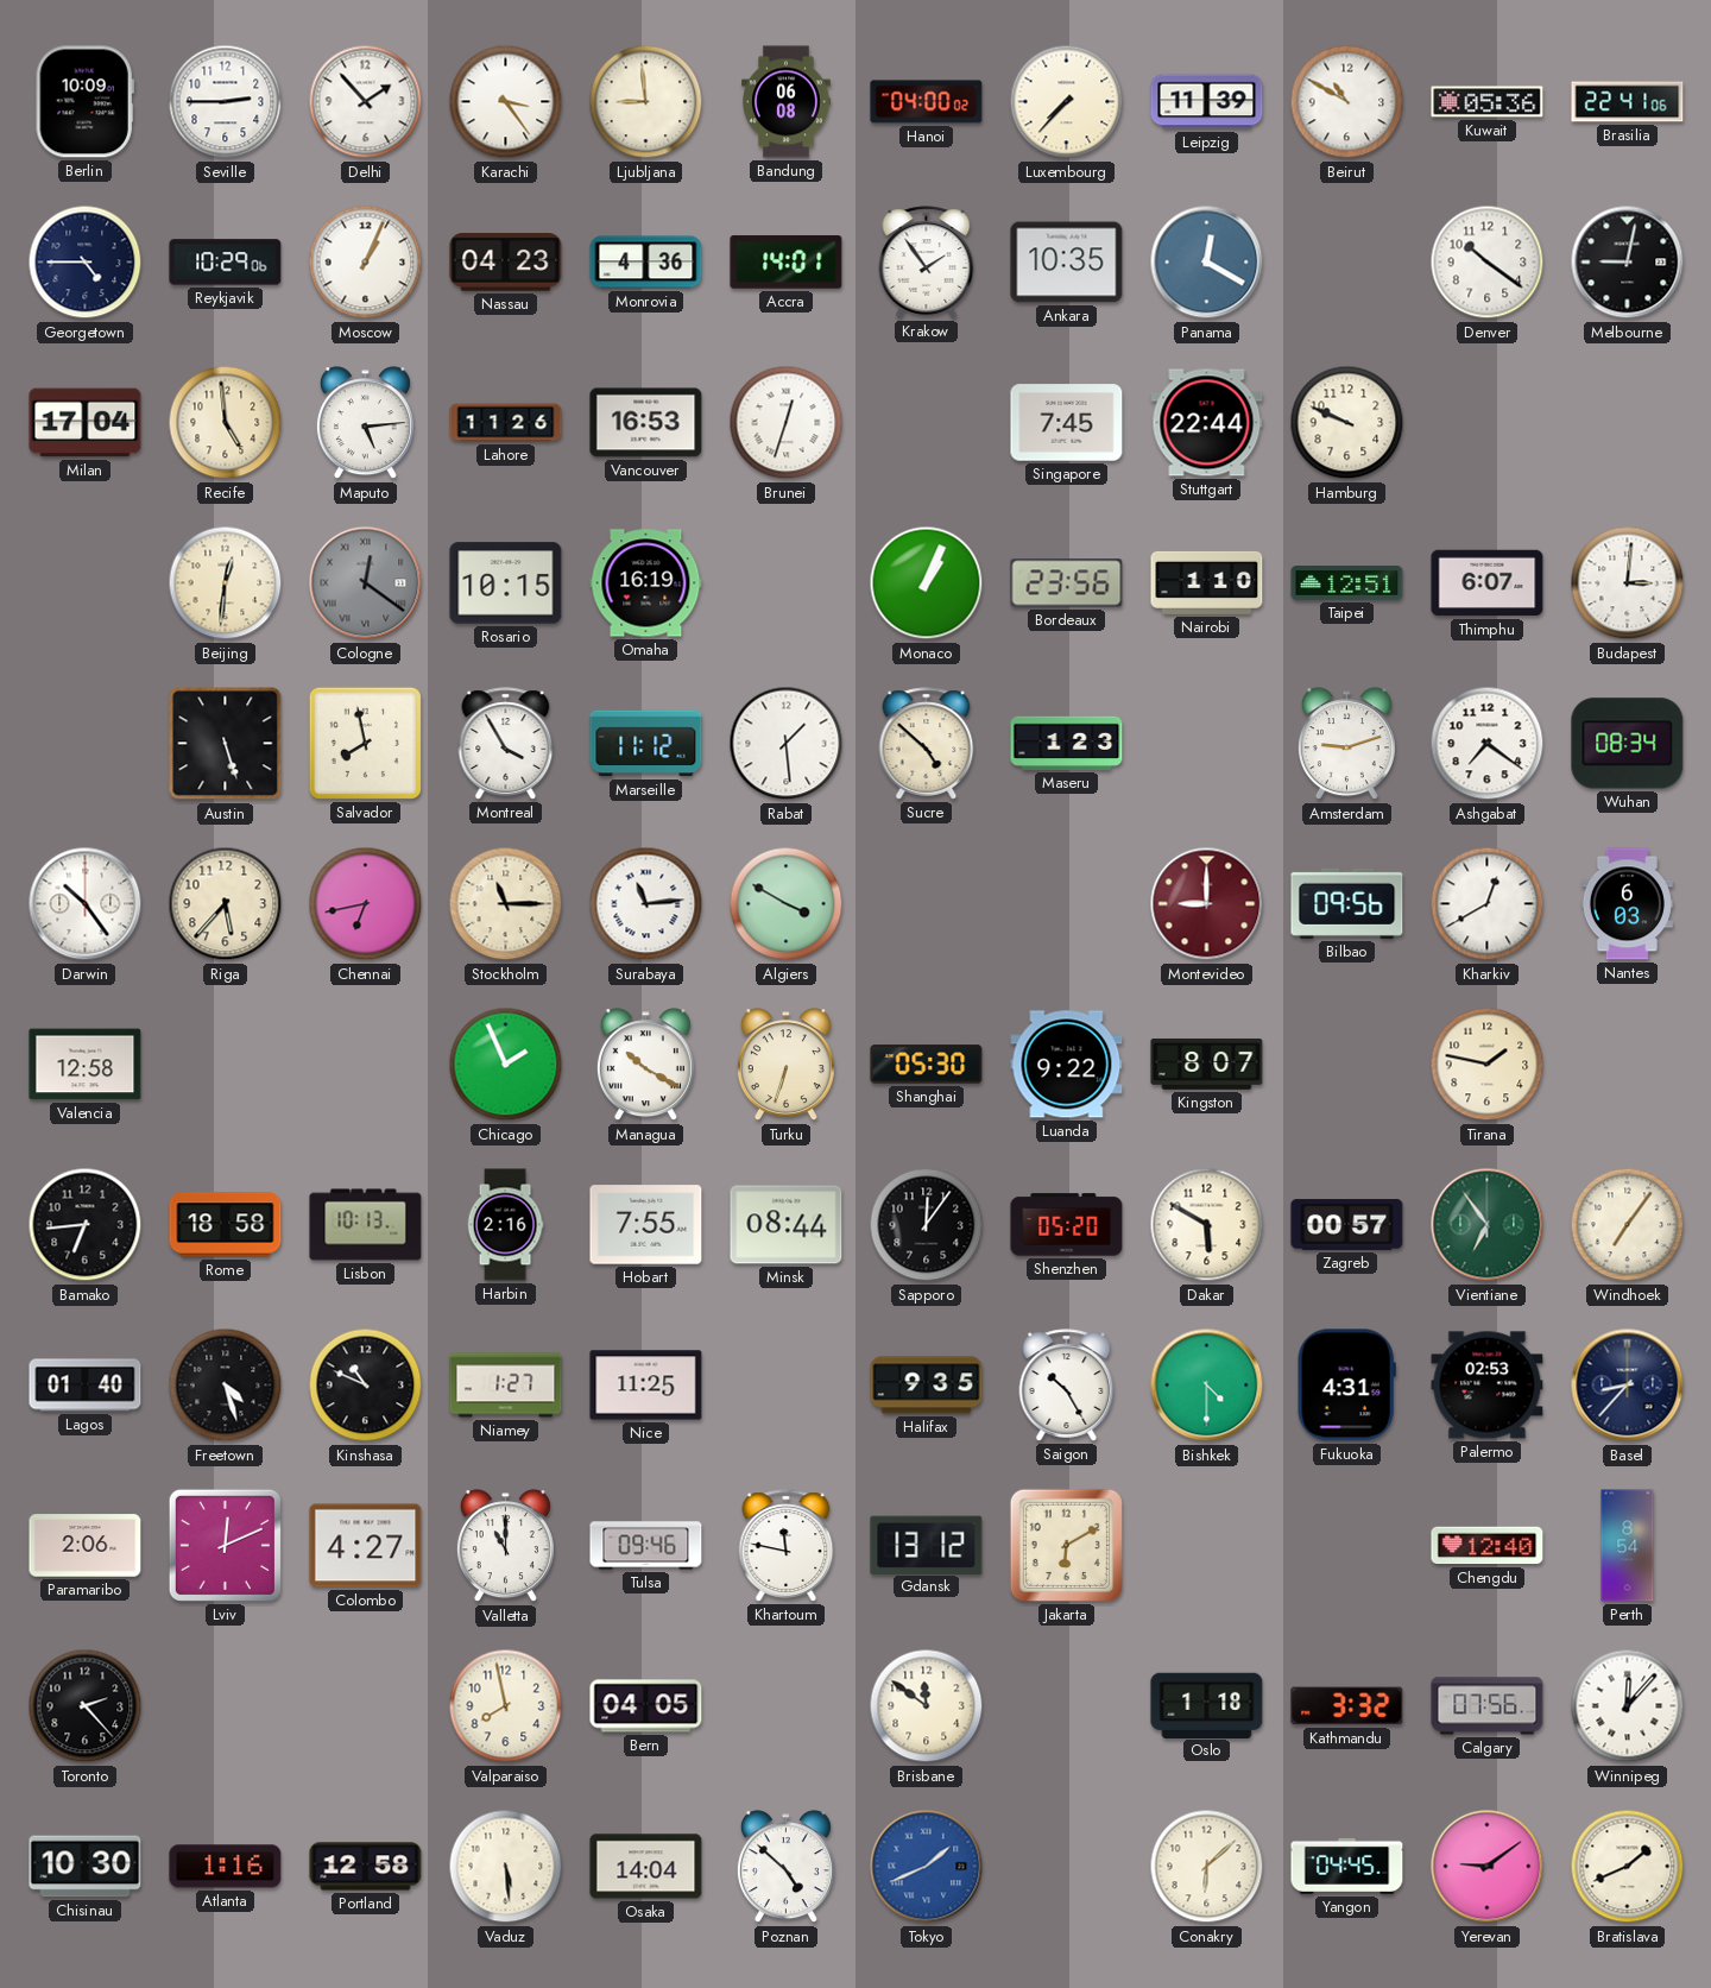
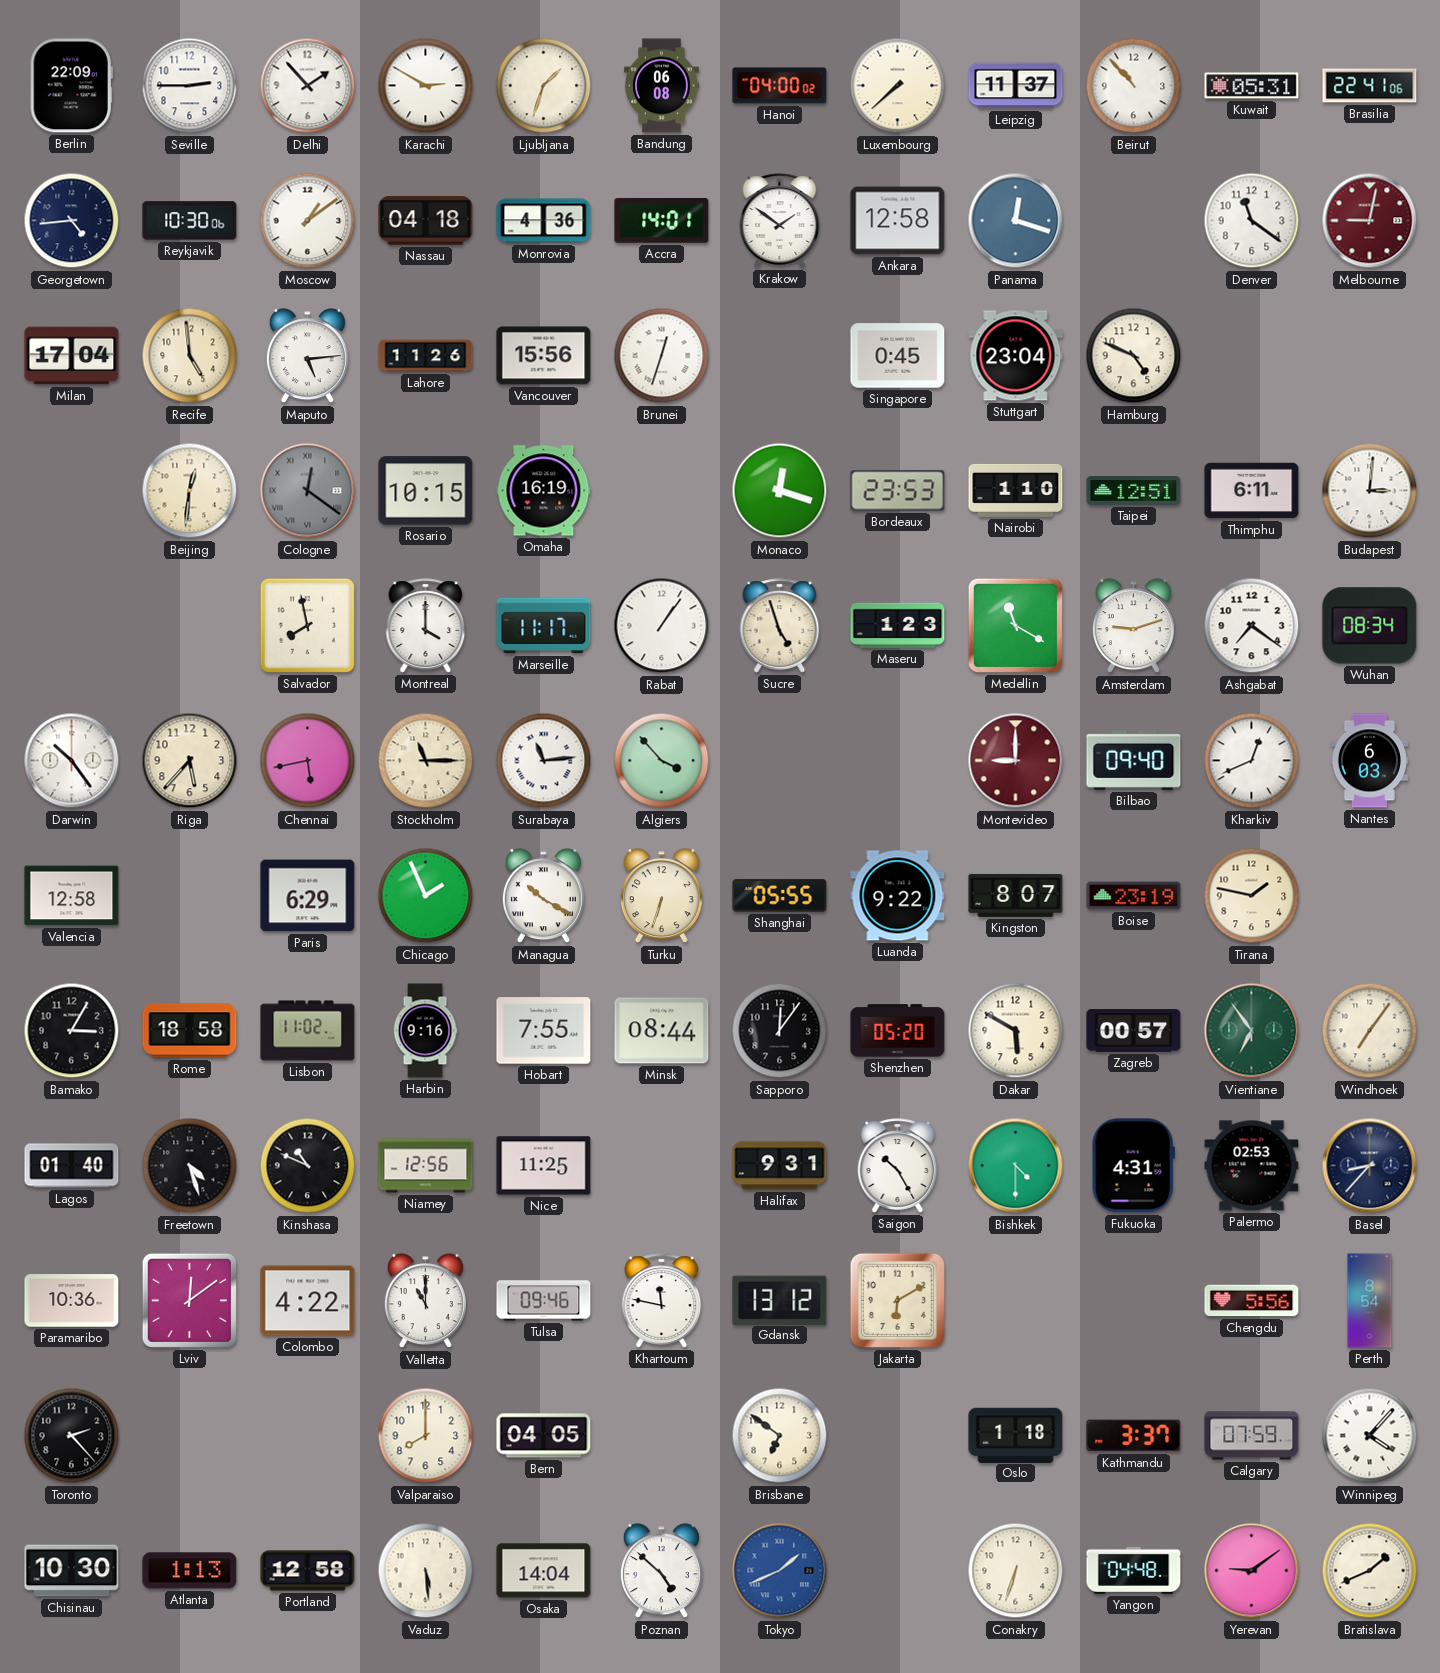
Berlin: 10:09 -> 22:09
Karachi: 3:24 -> 2:50
Ljubljana: 8:59 -> 1:33
Luxembourg: 7:37 -> 7:38
Leipzig: 11:39 -> 11:37
Beirut: 10:50 -> 10:53
Kuwait: 05:36 -> 05:31
Georgetown: 4:45 -> 4:44
Reykjavik: 10:29 -> 10:30
Moscow: 1:04 -> 1:09
Nassau: 04:23 -> 04:18
Krakow: 1:54 -> 1:51
Ankara: 10:35 -> 12:58
Panama: 12:20 -> 12:18
Denver: 10:21 -> 11:21
Melbourne dial: black -> burgundy
Vancouver: 16:53 -> 15:56
Singapore: 7:45 -> 0:45
Stuttgart: 22:44 -> 23:04
Hamburg: 9:49 -> 4:49
Monaco: 1:04 -> 12:18
Bordeaux: 23:56 -> 23:53
Thimphu: 6:07 -> 6:11
Austin: 5:27 -> none
Montreal: 3:55 -> 4:00
Marseille: 11:12 -> 11:17
Rabat: 1:29 -> 1:06
Sucre: 4:52 -> 4:57
Medellin: none -> 11:20
Chennai: 6:43 -> 5:43
Algiers: 3:50 -> 3:53
Bilbao: 09:56 -> 09:40
Kharkiv: 12:40 -> 12:41
Paris: none -> 6:29
Shanghai: 05:30 -> 05:55
Boise: none -> 23:19
Bamako: 6:44 -> 3:05
Lisbon: 10:13 -> 11:02
Harbin: 2:16 -> 9:16
Niamey: 1:27 -> 12:56
Halifax: 9:35 -> 9:31
Paramaribo: 2:06 -> 10:36
Lviv: 12:11 -> 12:09
Colombo: 4:27 -> 4:22
Chengdu: 12:40 -> 5:56
Valparaiso: 7:58 -> 8:00
Brisbane: 11:51 -> 6:51
Kathmandu: 3:32 -> 3:37
Calgary: 07:56 -> 07:59
Winnipeg: 12:07 -> 4:07
Atlanta: 1:16 -> 1:13
Conakry: 6:08 -> 6:33
Yangon: 04:45 -> 04:48
